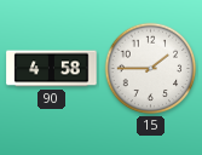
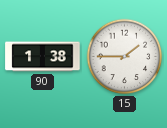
90: 4:58 -> 1:38
